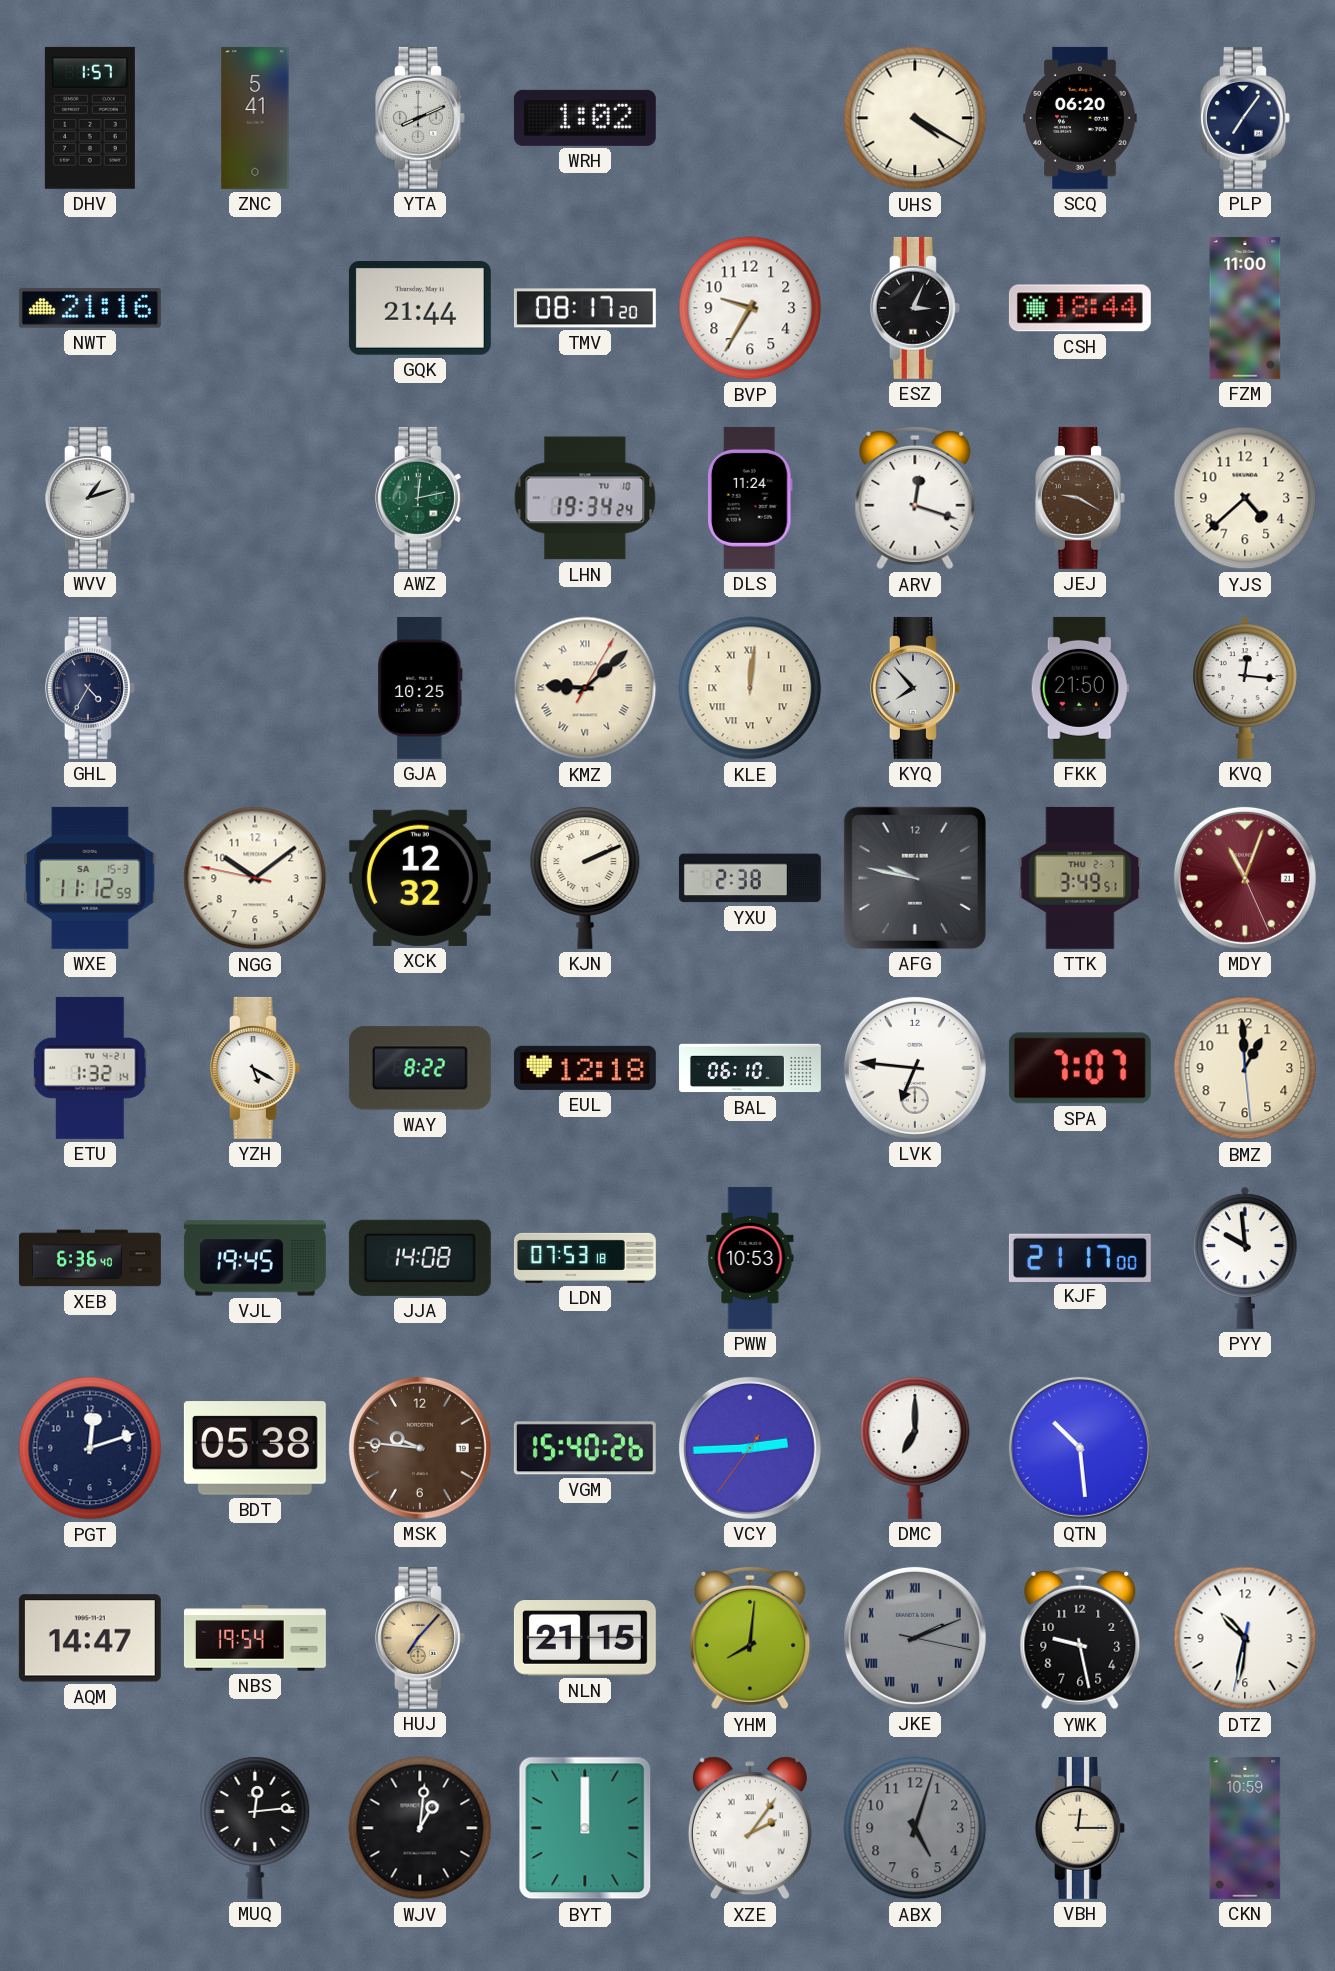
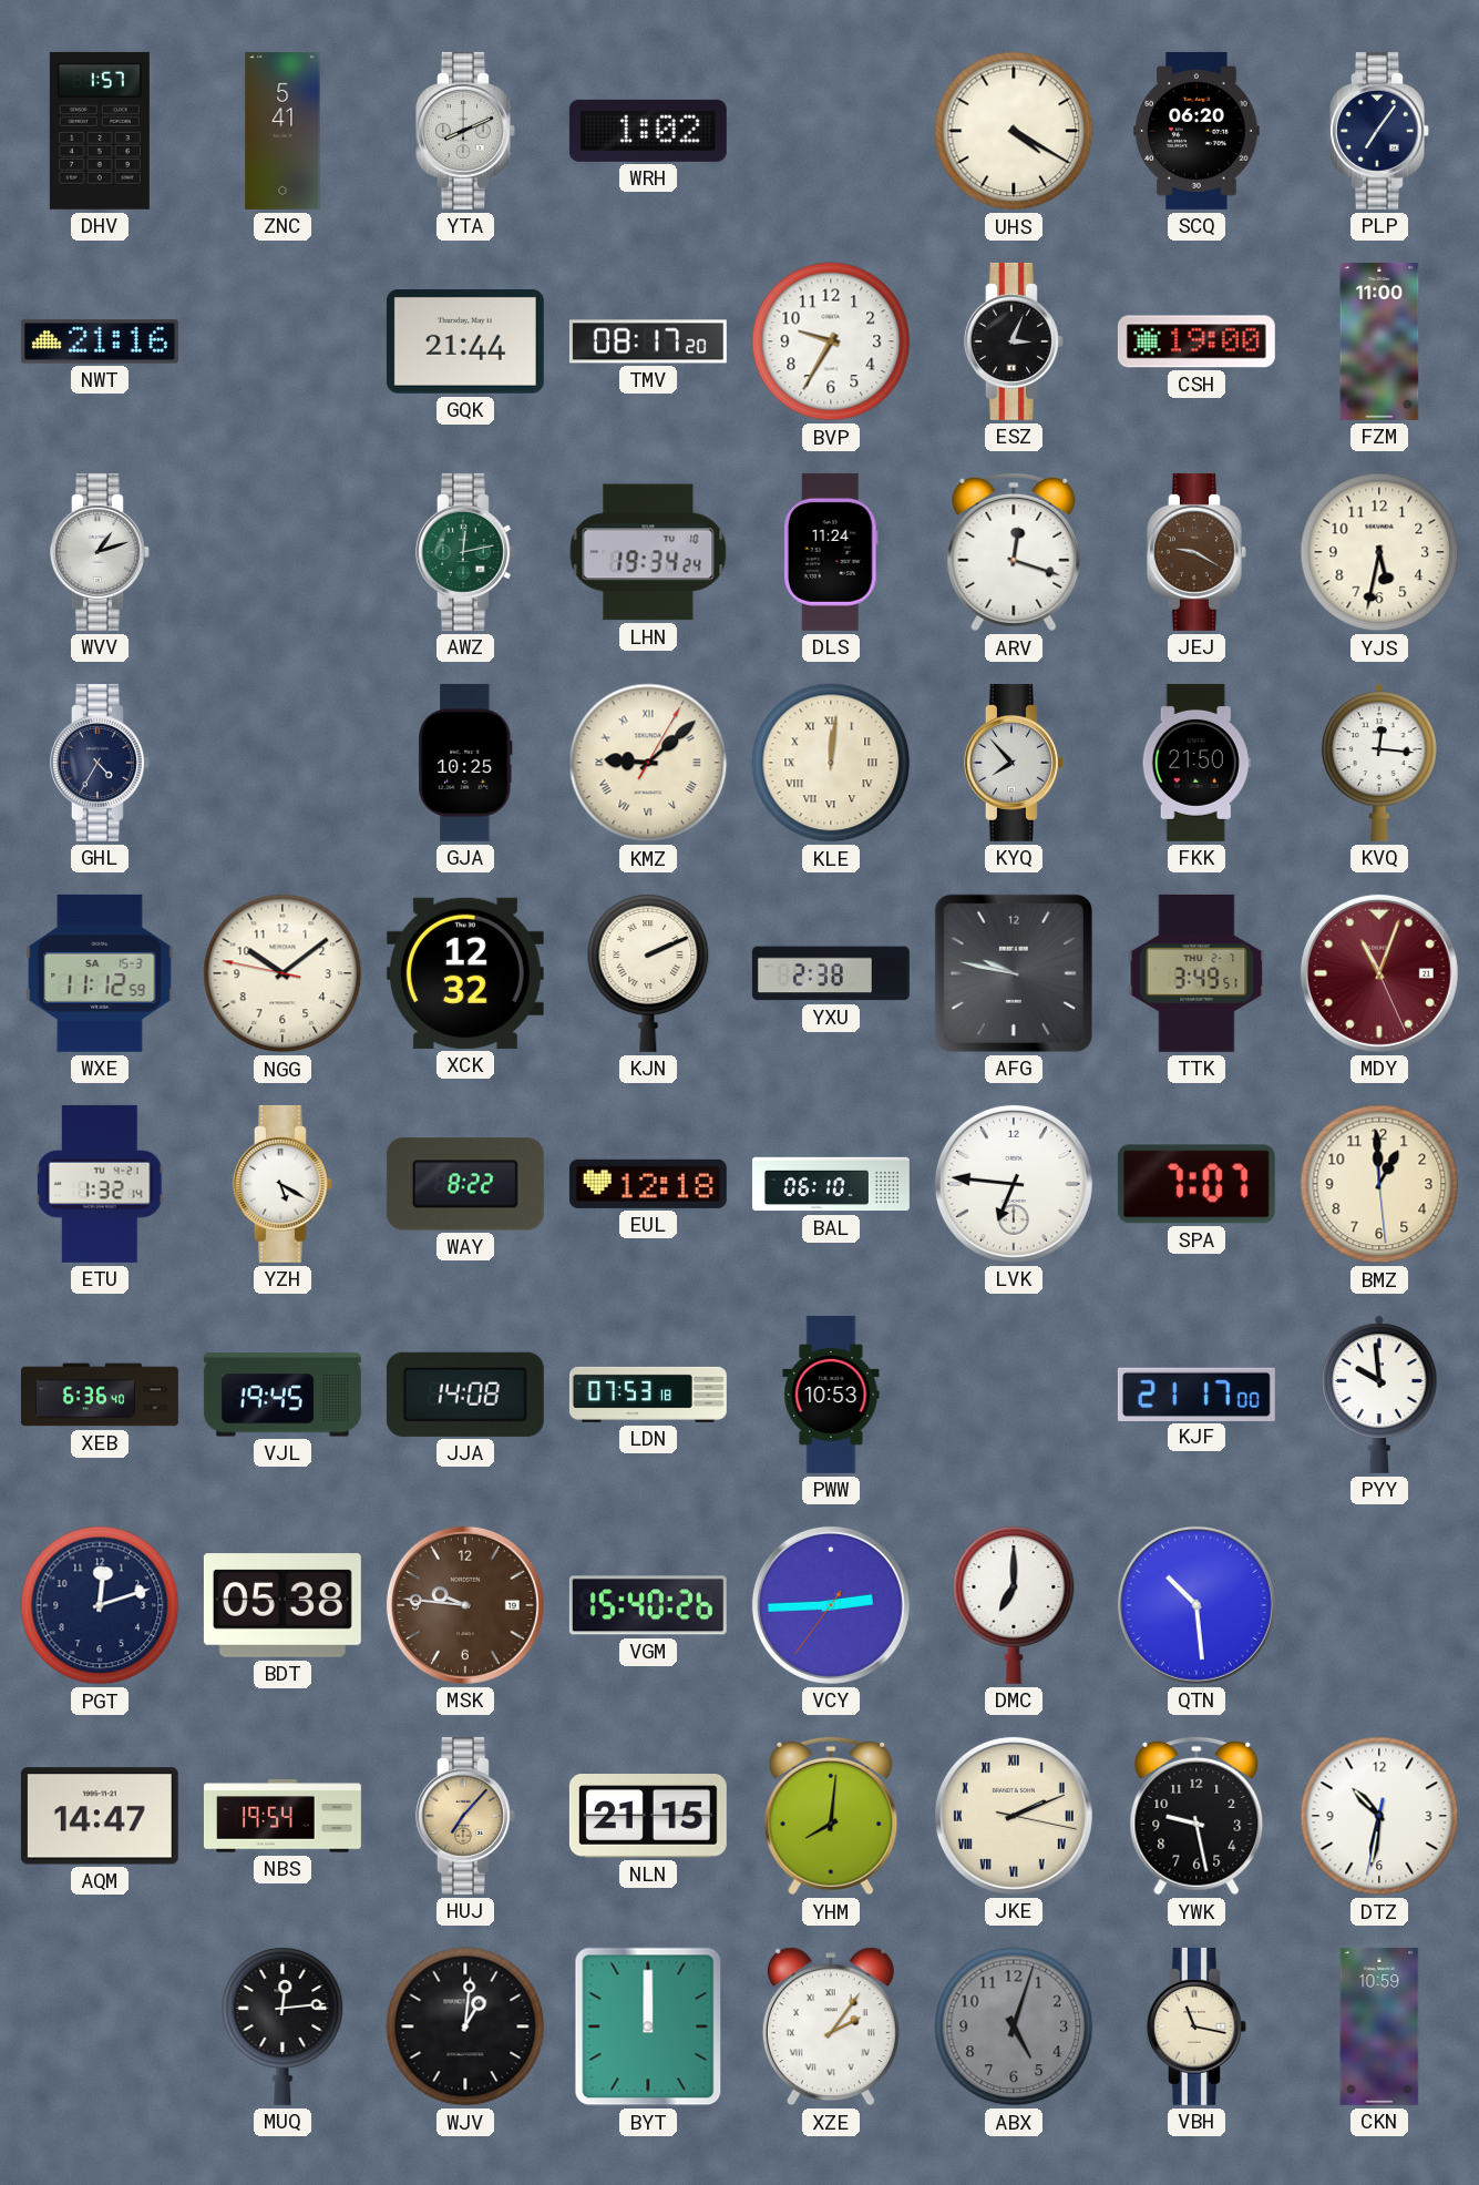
CSH: 18:44 -> 19:00
YJS: 4:38 -> 5:32
JKE dial: grey -> cream
VBH: 12:15 -> 11:17
